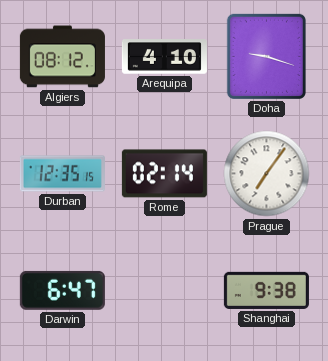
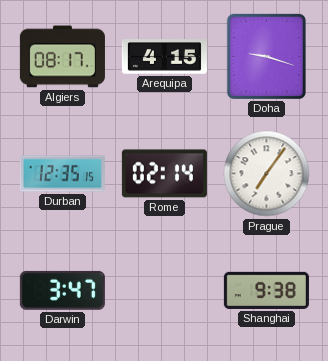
Algiers: 08:12 -> 08:17
Arequipa: 4:10 -> 4:15
Darwin: 6:47 -> 3:47
